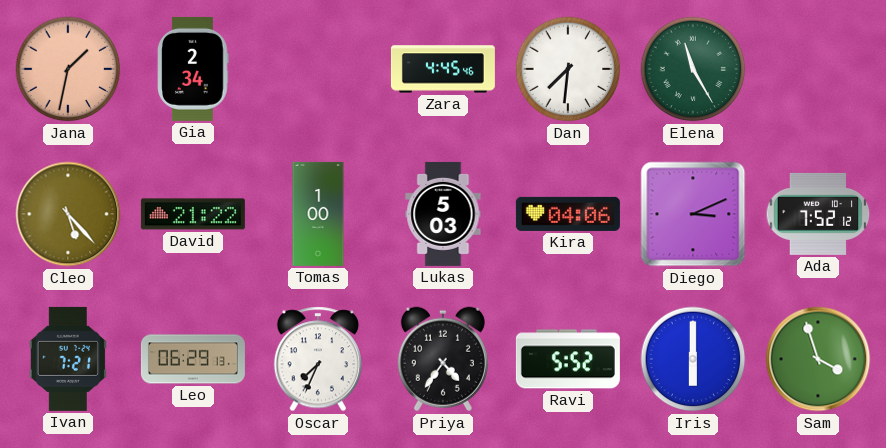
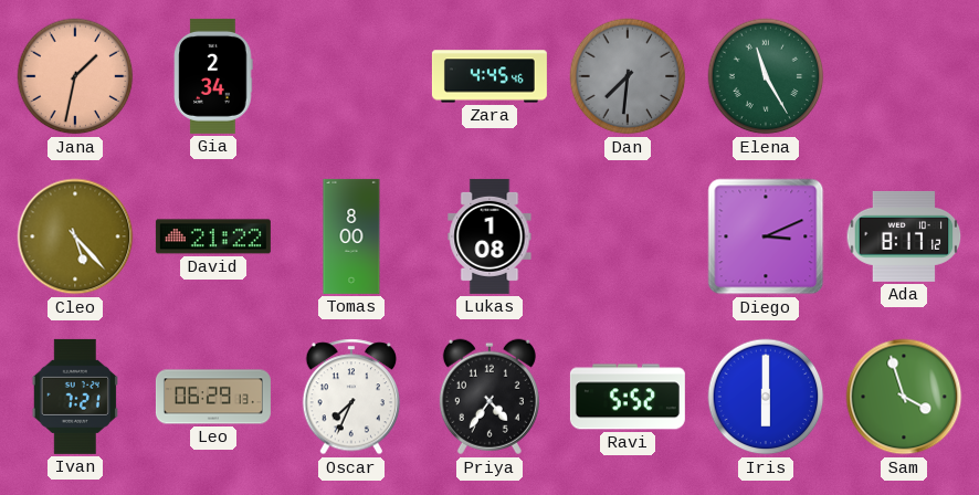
Dan dial: white -> grey
Tomas: 1:00 -> 8:00
Lukas: 5:03 -> 1:08
Kira: 04:06 -> none
Ada: 7:52 -> 8:17
